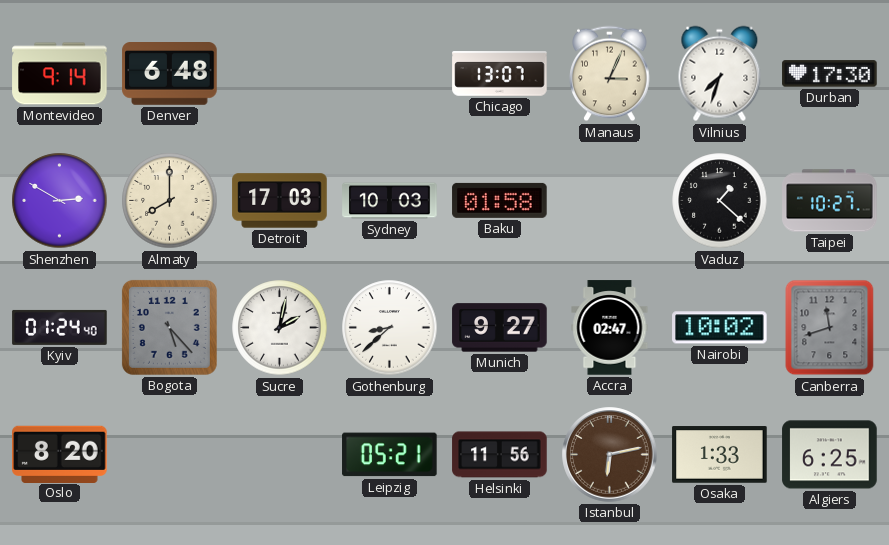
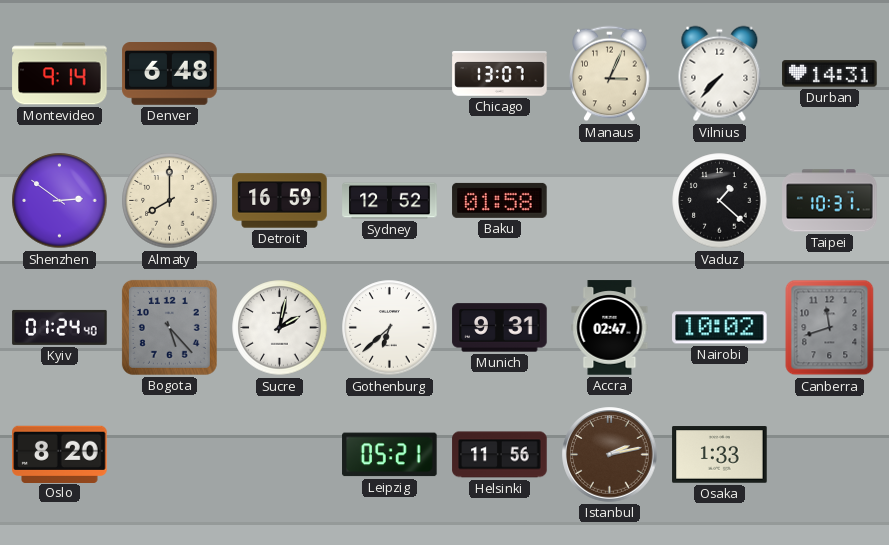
Vilnius: 7:33 -> 7:37
Durban: 17:30 -> 14:31
Shenzhen: 2:50 -> 2:51
Detroit: 17:03 -> 16:59
Sydney: 10:03 -> 12:52
Taipei: 10:27 -> 10:31
Gothenburg: 8:38 -> 6:38
Munich: 9:27 -> 9:31
Istanbul: 6:13 -> 2:13
Algiers: 6:25 -> none
